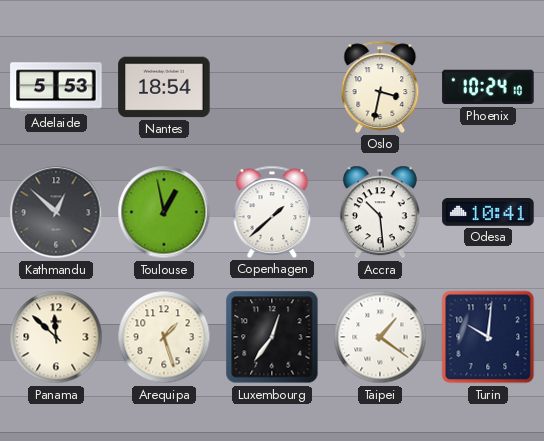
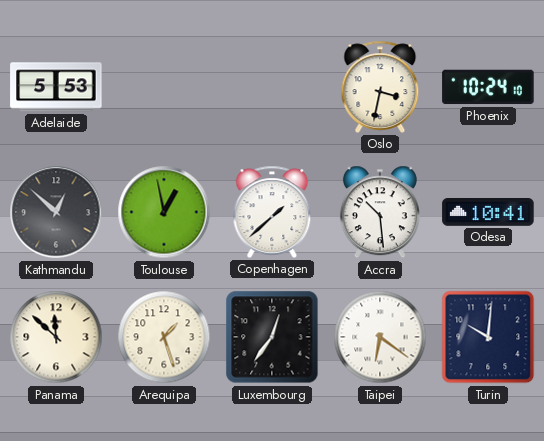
Nantes: 18:54 -> none
Taipei: 1:21 -> 6:21
